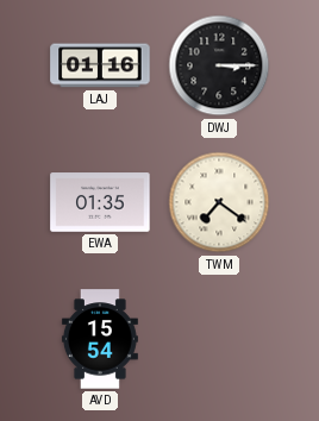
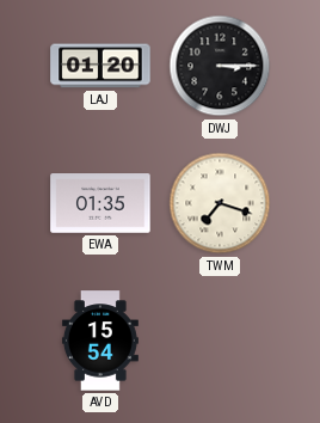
LAJ: 01:16 -> 01:20
TWM: 7:21 -> 7:18
